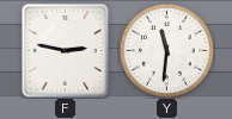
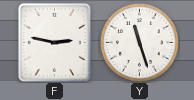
Y: 11:31 -> 11:27
